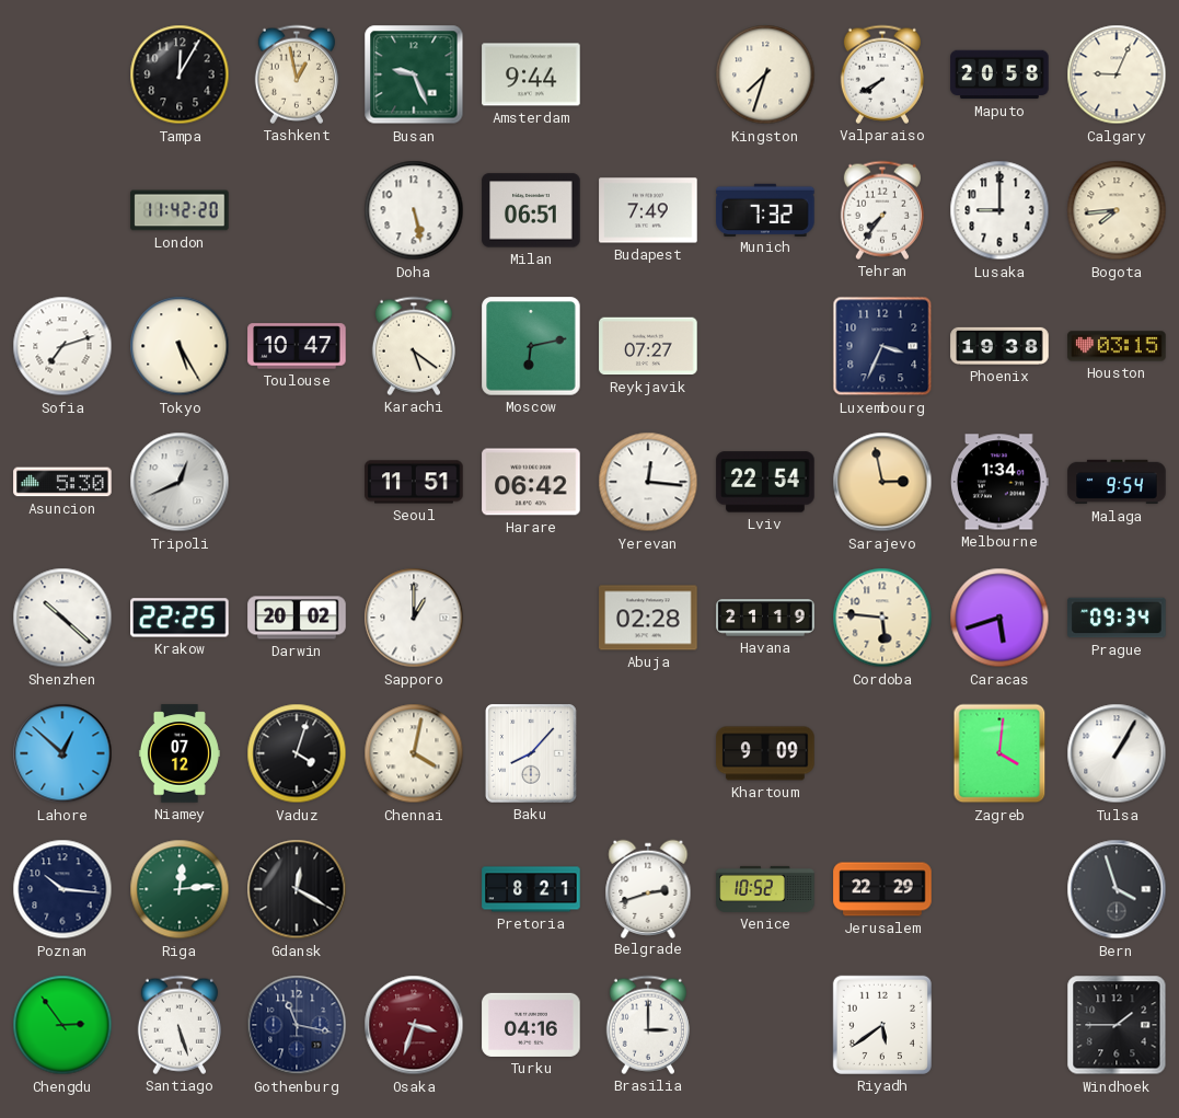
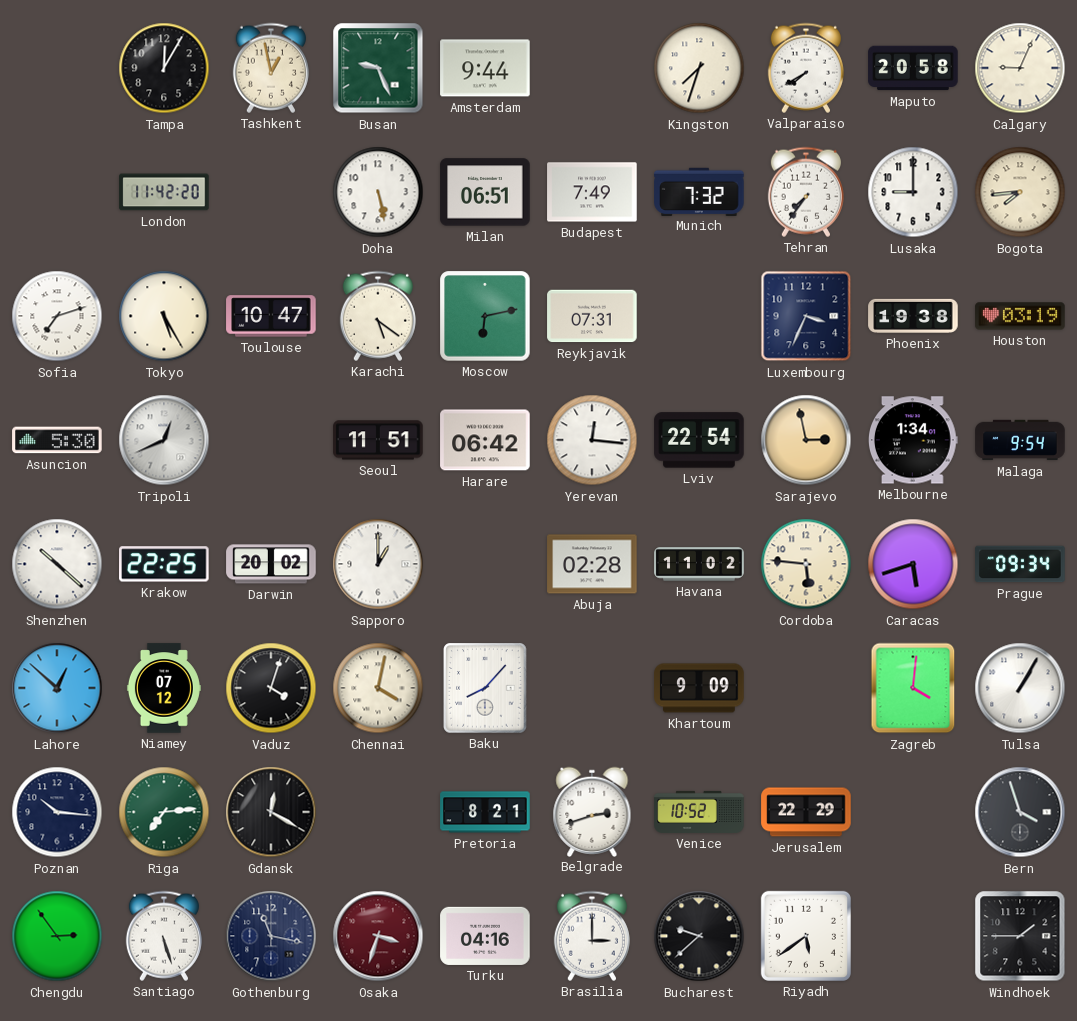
Reykjavik: 07:27 -> 07:31
Houston: 03:15 -> 03:19
Havana: 21:19 -> 11:02
Riga: 12:14 -> 7:14
Bucharest: none -> 9:38
